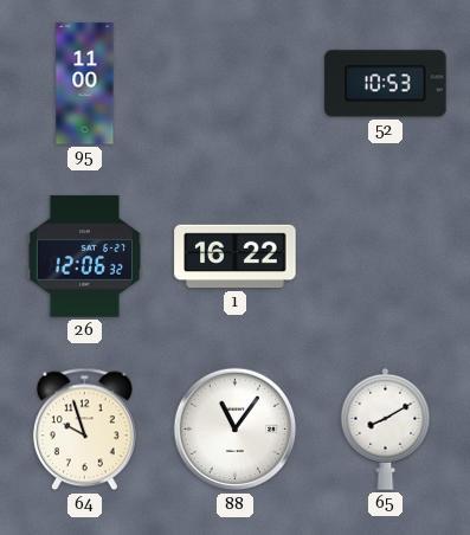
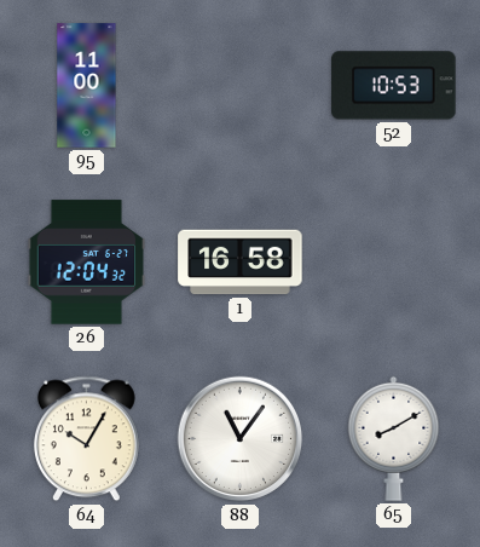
26: 12:06 -> 12:04
1: 16:22 -> 16:58
64: 9:57 -> 10:05
